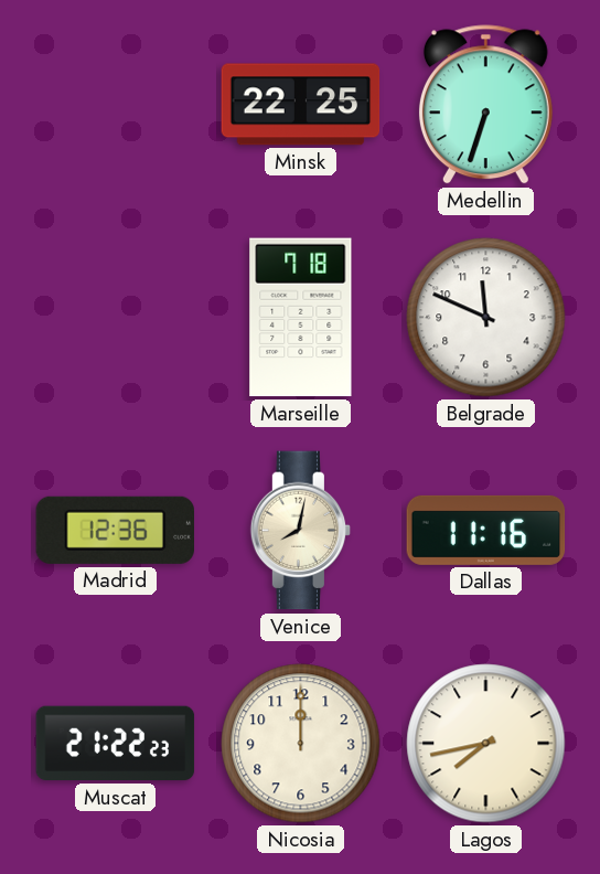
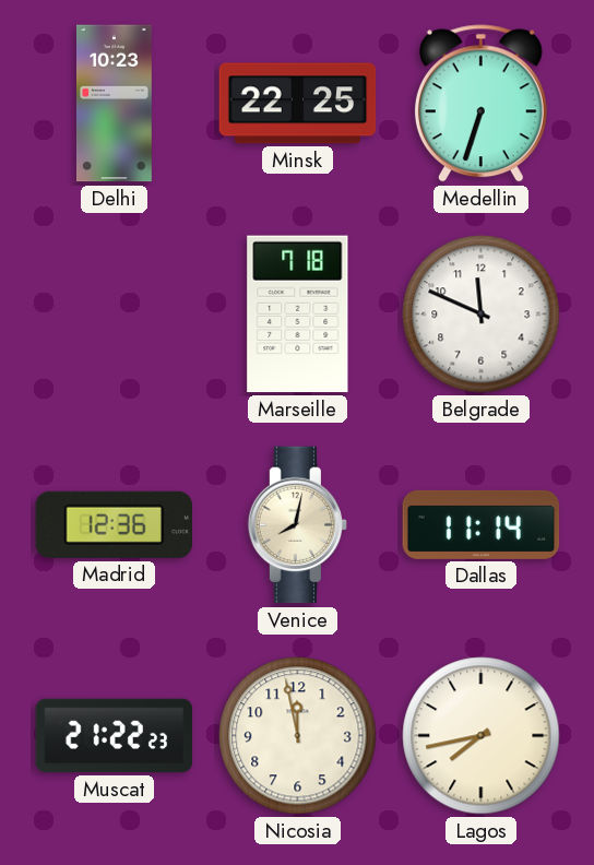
Delhi: none -> 10:23
Dallas: 11:16 -> 11:14
Nicosia: 12:00 -> 11:58
